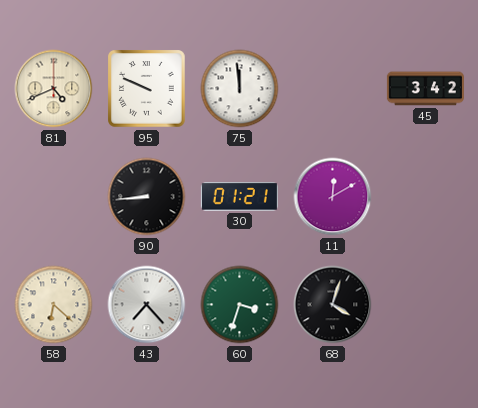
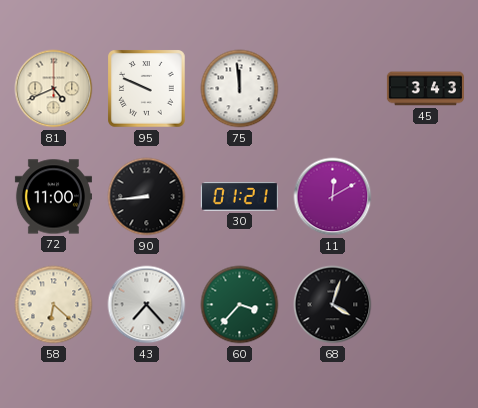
45: 3:42 -> 3:43
72: none -> 11:00
60: 3:33 -> 3:37
